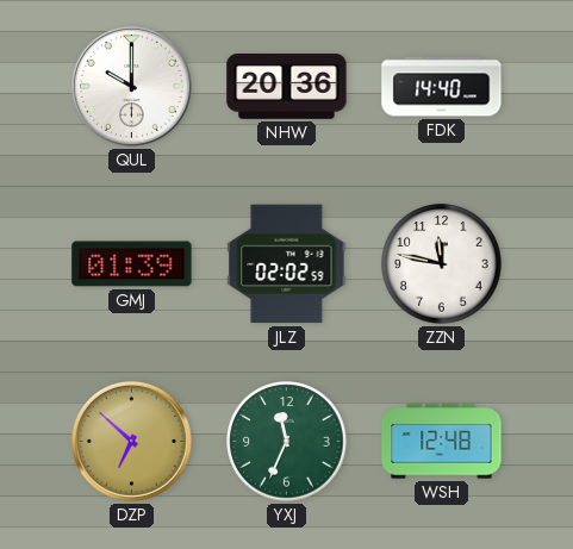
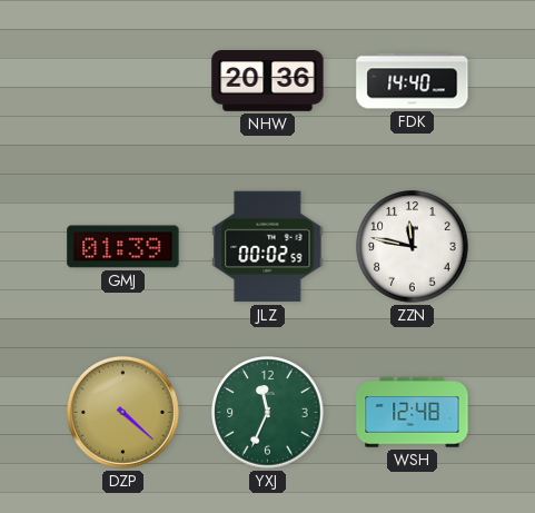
QUL: 10:00 -> none
JLZ: 02:02 -> 00:02
DZP: 6:52 -> 4:22
